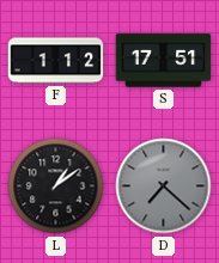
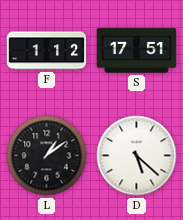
D: 7:22 -> 5:22
D dial: grey -> white
